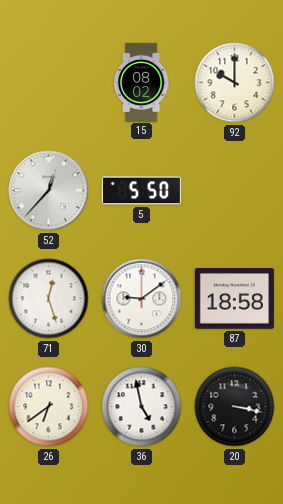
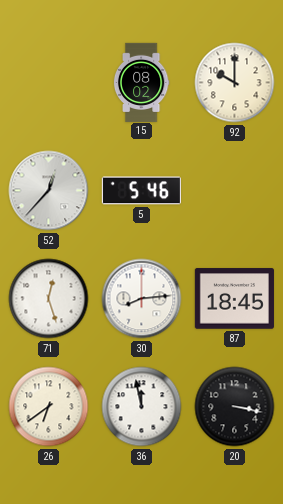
5: 5:50 -> 5:46
30: 9:09 -> 8:14
87: 18:58 -> 18:45
36: 4:58 -> 11:58
